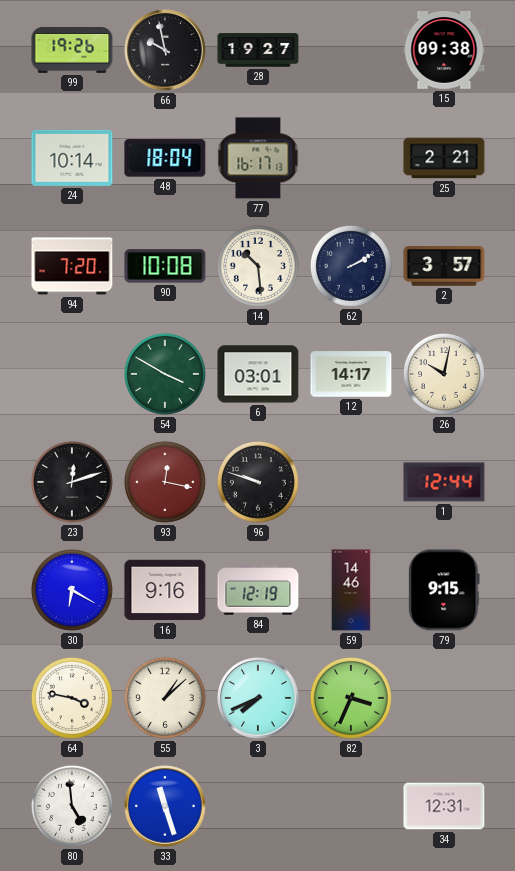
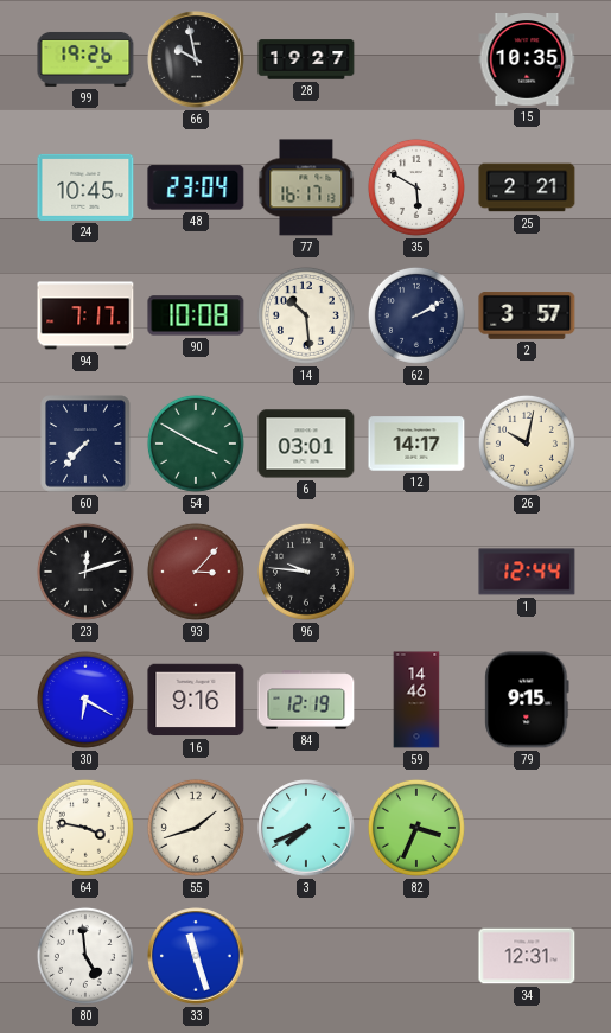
15: 09:38 -> 10:35
24: 10:14 -> 10:45
48: 18:04 -> 23:04
35: none -> 5:50
94: 7:20 -> 7:17
60: none -> 7:37
93: 12:17 -> 3:07
96: 9:48 -> 9:46
55: 1:08 -> 1:42
